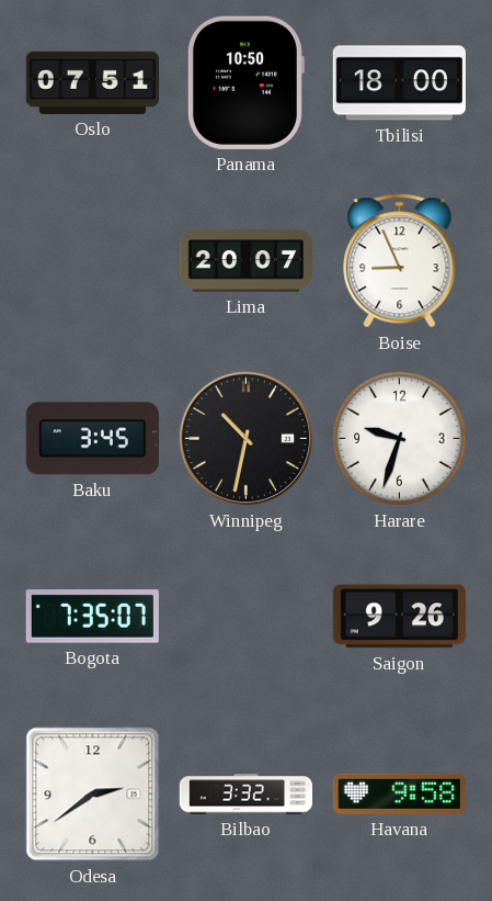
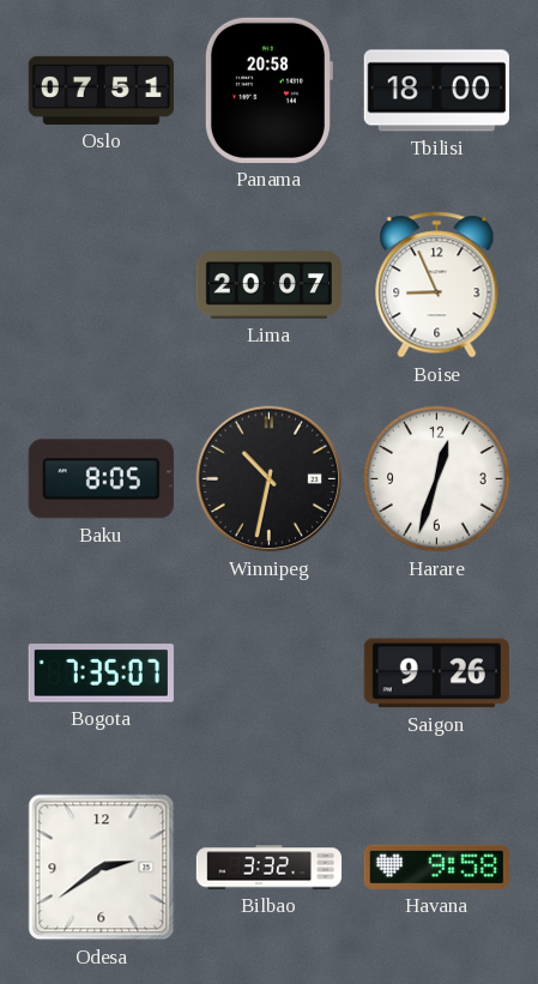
Panama: 10:50 -> 20:58
Baku: 3:45 -> 8:05
Harare: 9:33 -> 12:33
